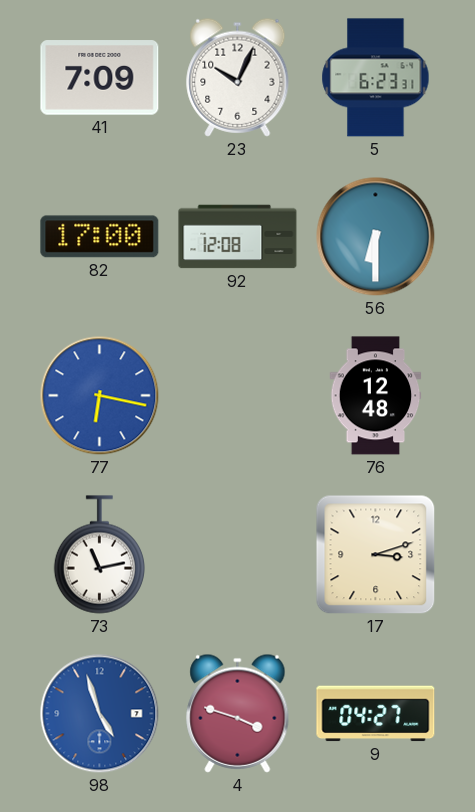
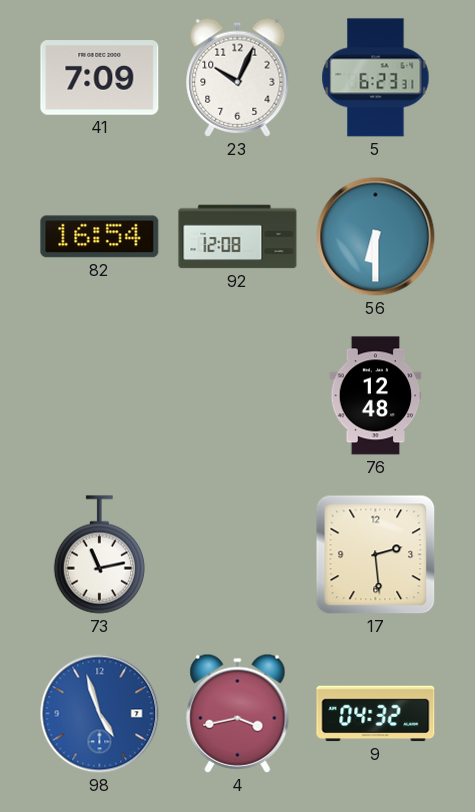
82: 17:00 -> 16:54
77: 6:17 -> none
17: 3:12 -> 2:29
4: 3:48 -> 3:43
9: 04:27 -> 04:32
